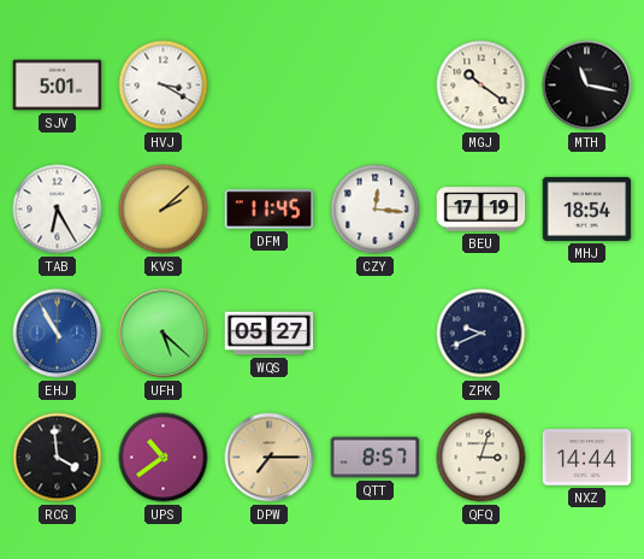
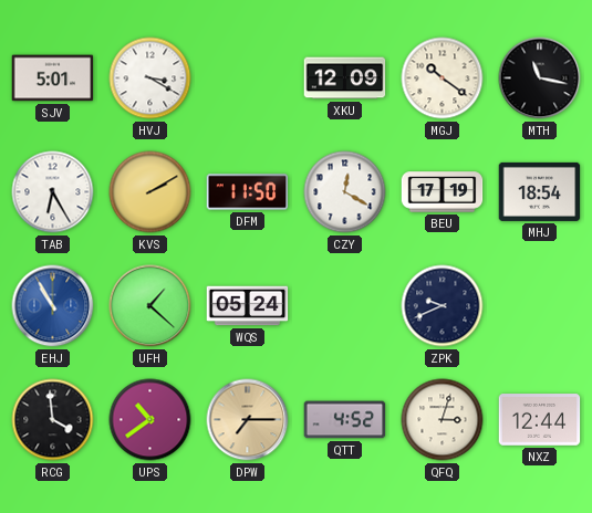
XKU: none -> 12:09
KVS: 2:08 -> 2:10
DFM: 11:45 -> 11:50
CZY: 12:16 -> 12:20
UFH: 5:22 -> 1:22
WQS: 05:27 -> 05:24
QTT: 8:57 -> 4:52
NXZ: 14:44 -> 12:44
